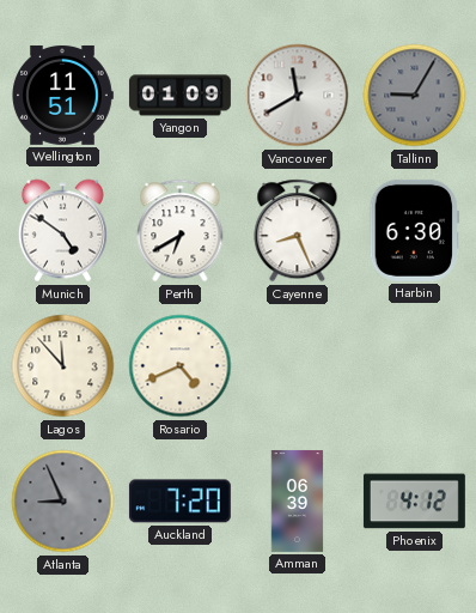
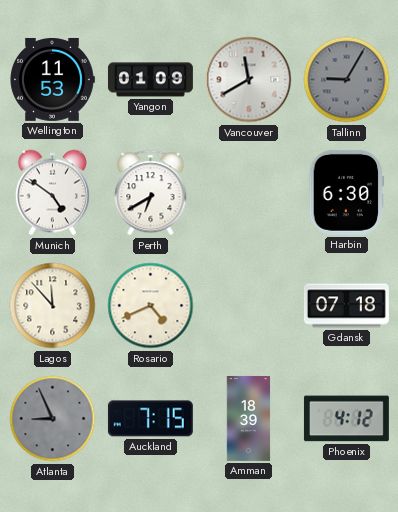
Wellington: 11:51 -> 11:53
Cayenne: 8:26 -> none
Gdansk: none -> 07:18
Auckland: 7:20 -> 7:15
Amman: 06:39 -> 18:39
